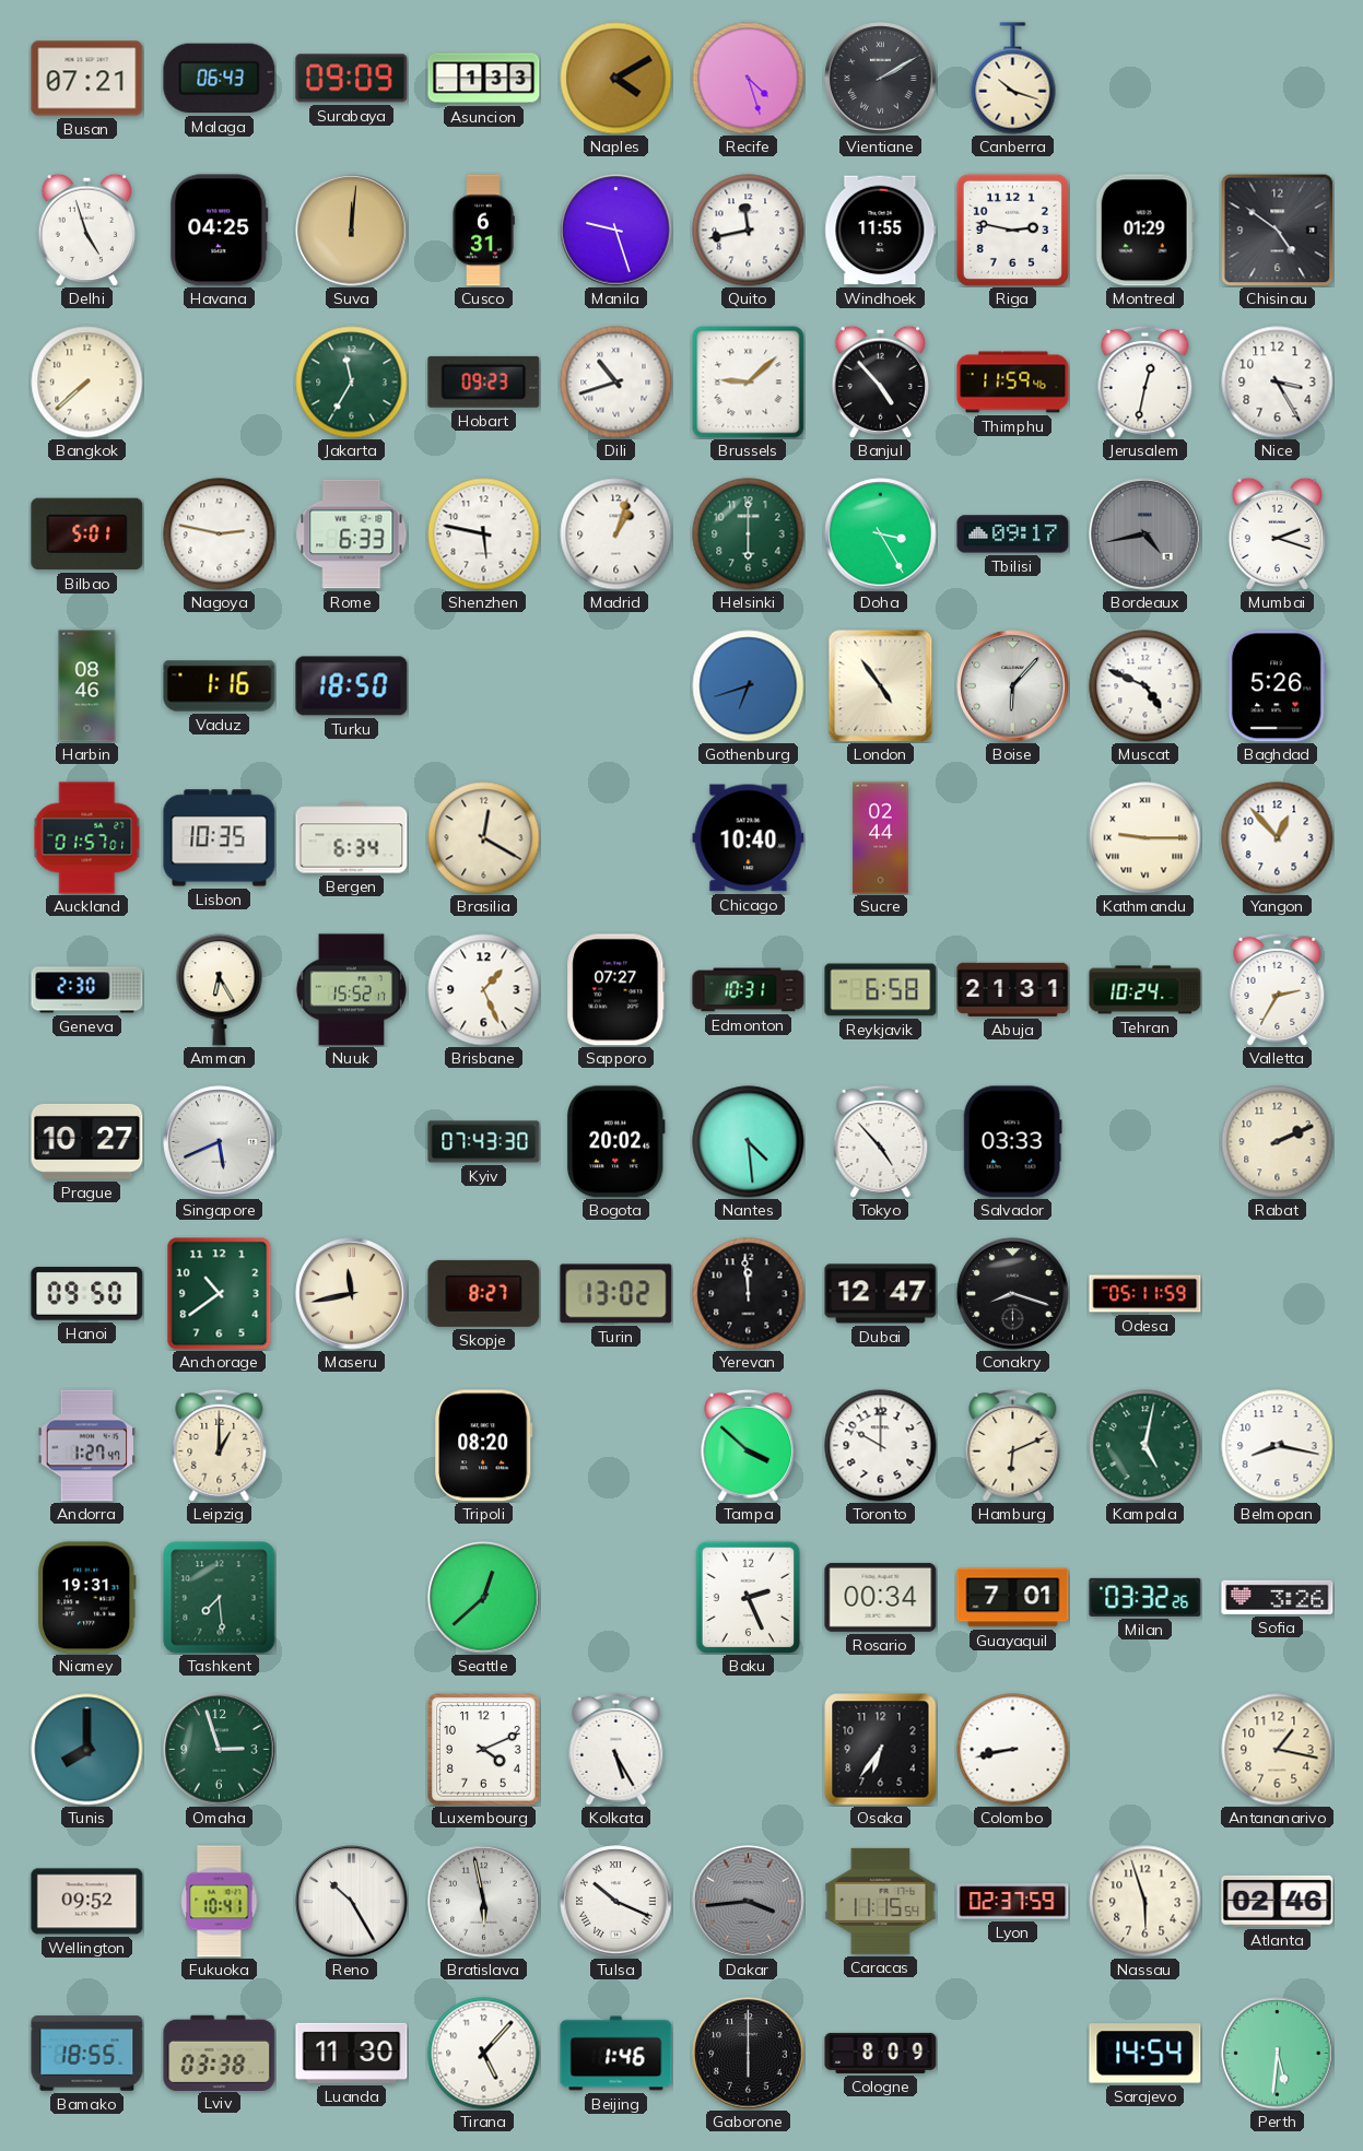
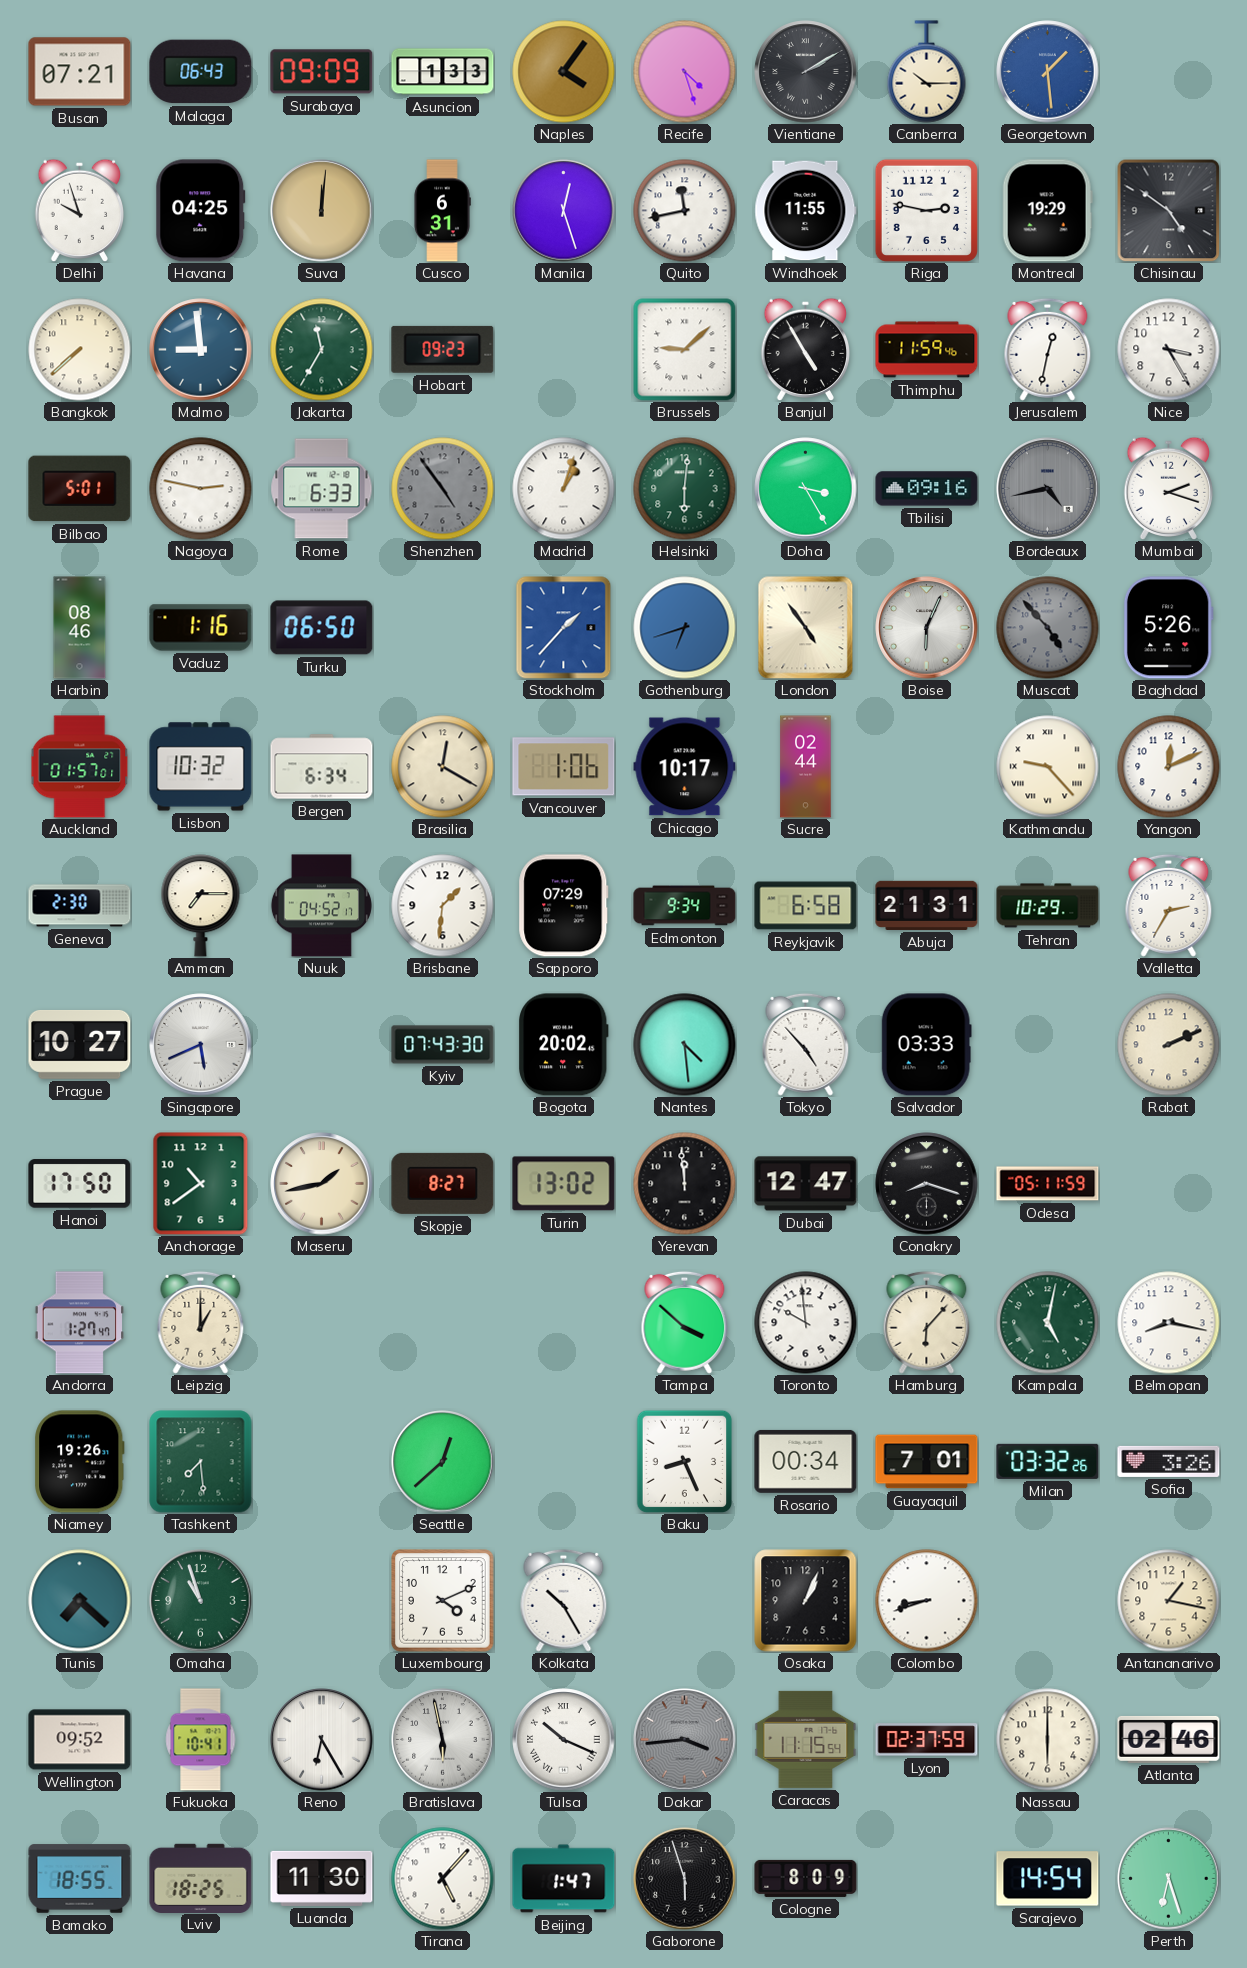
Naples: 4:10 -> 4:06
Canberra: 10:18 -> 10:15
Georgetown: none -> 1:29
Delhi: 4:57 -> 9:57
Manila: 9:27 -> 12:27
Montreal: 01:29 -> 19:29
Malmo: none -> 8:59
Dili: 10:42 -> none
Banjul: 4:53 -> 4:55
Shenzhen: 5:47 -> 4:54
Shenzhen dial: white -> grey
Helsinki: 6:00 -> 6:01
Tbilisi: 09:17 -> 09:16
Turku: 18:50 -> 06:50
Stockholm: none -> 1:37
Boise: 6:07 -> 6:04
Muscat: 4:49 -> 4:53
Muscat dial: white -> grey
Lisbon: 10:35 -> 10:32
Vancouver: none -> 1:06
Chicago: 10:40 -> 10:17
Kathmandu: 9:15 -> 9:23
Yangon: 12:53 -> 12:11
Amman: 6:25 -> 7:15
Nuuk: 15:52 -> 04:52
Brisbane: 1:26 -> 1:31
Sapporo: 07:27 -> 07:29
Edmonton: 10:31 -> 9:34
Tehran: 10:24 -> 10:29
Hanoi: 09:50 -> 17:50
Maseru: 11:43 -> 1:43
Tripoli: 08:20 -> none
Toronto: 10:00 -> 9:59
Hamburg: 6:11 -> 6:07
Niamey: 19:31 -> 19:26
Baku: 2:26 -> 8:26
Tunis: 8:00 -> 7:22
Omaha: 2:57 -> 10:57
Kolkata: 5:25 -> 10:25
Osaka: 6:36 -> 1:04
Colombo: 8:43 -> 8:42
Reno: 10:25 -> 6:25
Nassau: 5:57 -> 6:00
Lviv: 03:38 -> 18:25
Beijing: 1:46 -> 1:47
Gaborone: 6:00 -> 5:57
Perth: 5:31 -> 6:27
